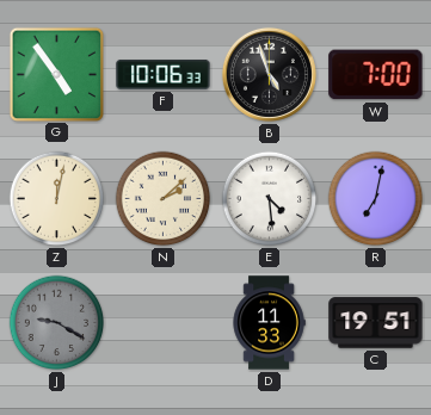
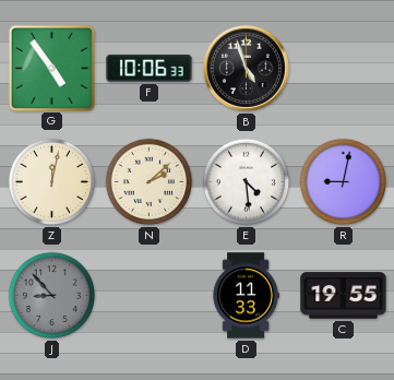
W: 7:00 -> none
R: 7:02 -> 9:02
J: 9:20 -> 8:53
C: 19:51 -> 19:55
